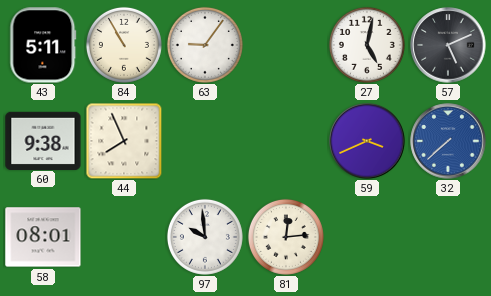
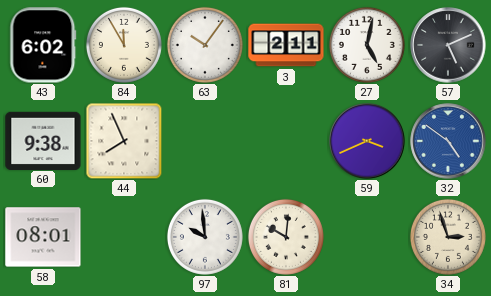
43: 5:11 -> 6:02
84: 10:55 -> 11:55
63: 9:06 -> 10:06
3: none -> 2:11
32: 7:38 -> 4:51
81: 12:14 -> 10:01
34: none -> 2:57
